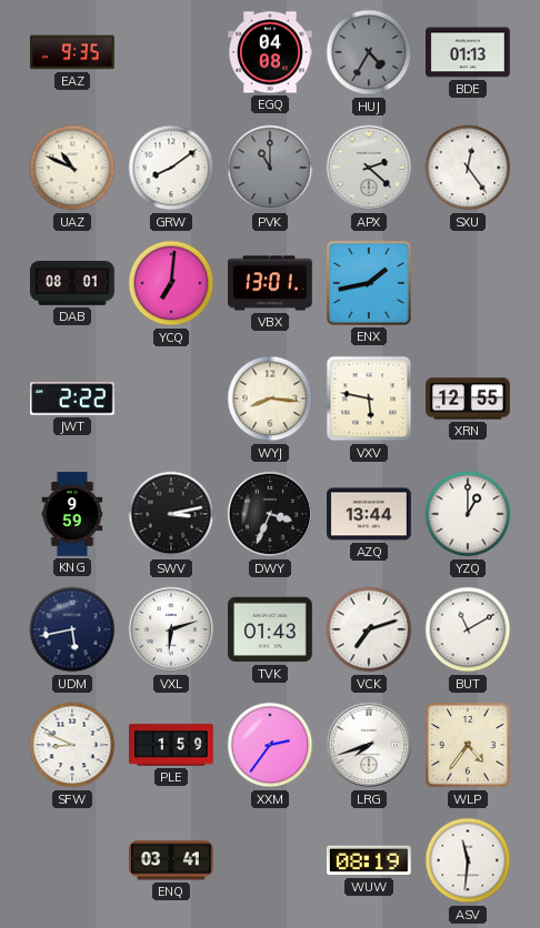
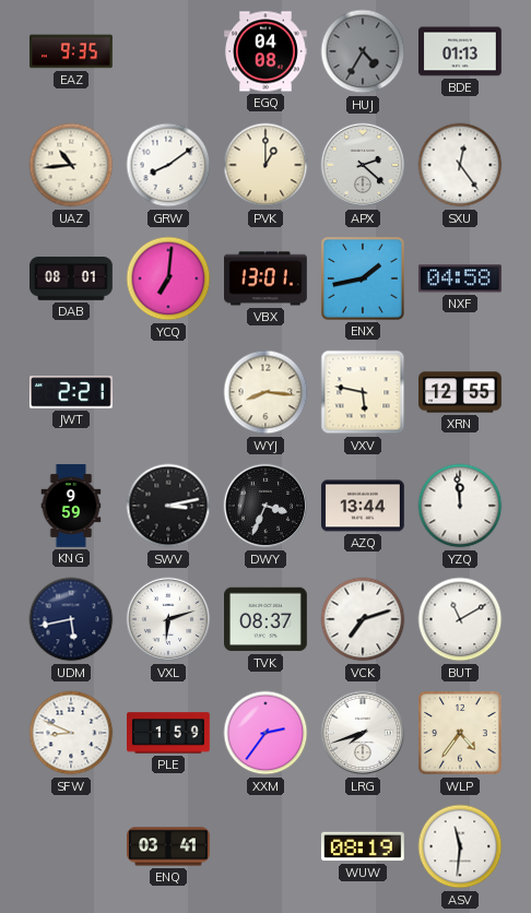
UAZ: 10:49 -> 10:44
PVK: 11:00 -> 1:00
PVK dial: grey -> cream
NXF: none -> 04:58
JWT: 2:22 -> 2:21
YZQ: 1:00 -> 11:59
TVK: 01:43 -> 08:37
